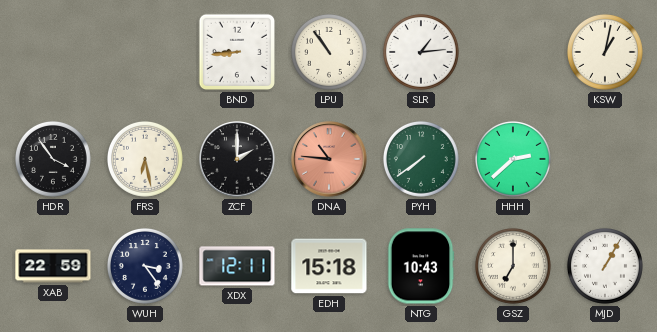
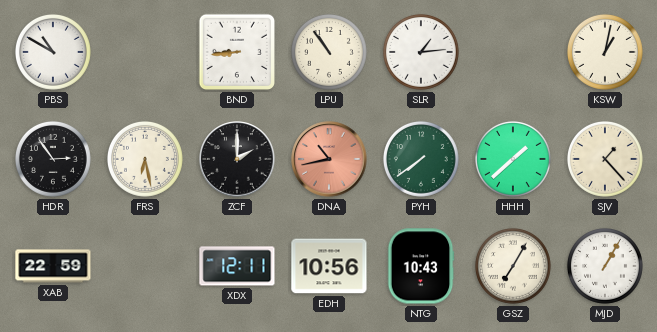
PBS: none -> 10:50
HDR: 3:54 -> 2:54
DNA: 10:46 -> 10:43
HHH: 2:38 -> 1:38
SJV: none -> 1:23
WUH: 3:24 -> none
EDH: 15:18 -> 10:56
GSZ: 7:00 -> 7:05
